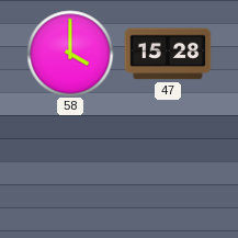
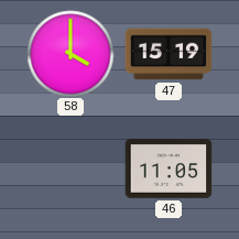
47: 15:28 -> 15:19
46: none -> 11:05
